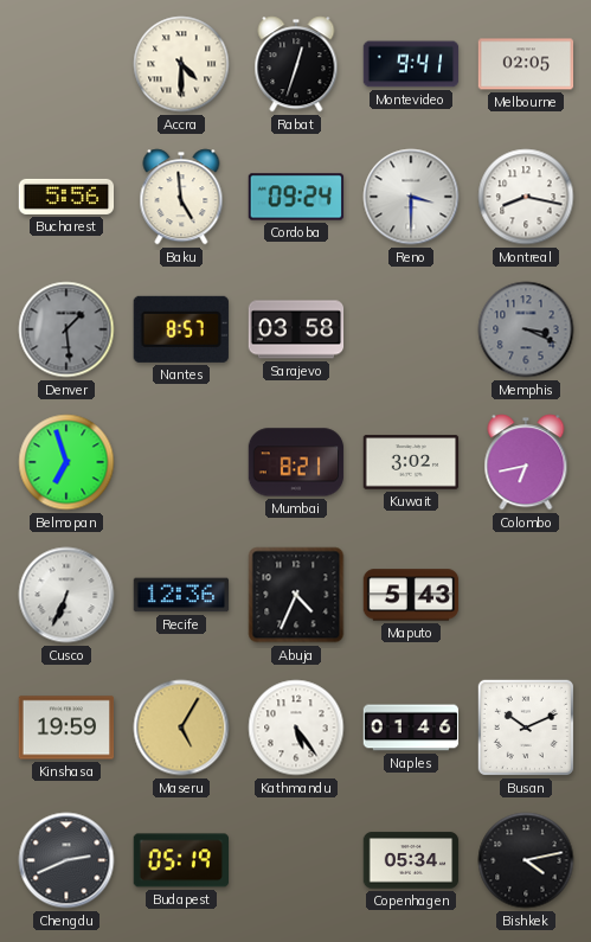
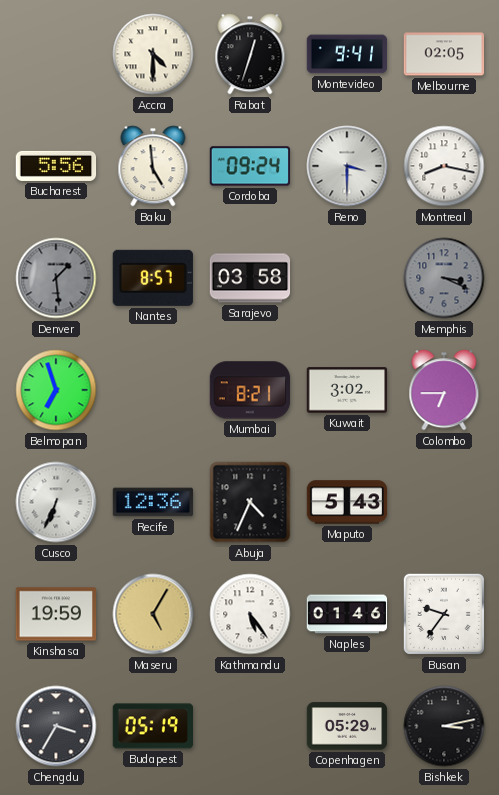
Colombo: 6:43 -> 6:45
Busan: 10:11 -> 9:36
Chengdu: 2:41 -> 3:35
Copenhagen: 05:34 -> 05:29
Bishkek: 4:13 -> 3:13
